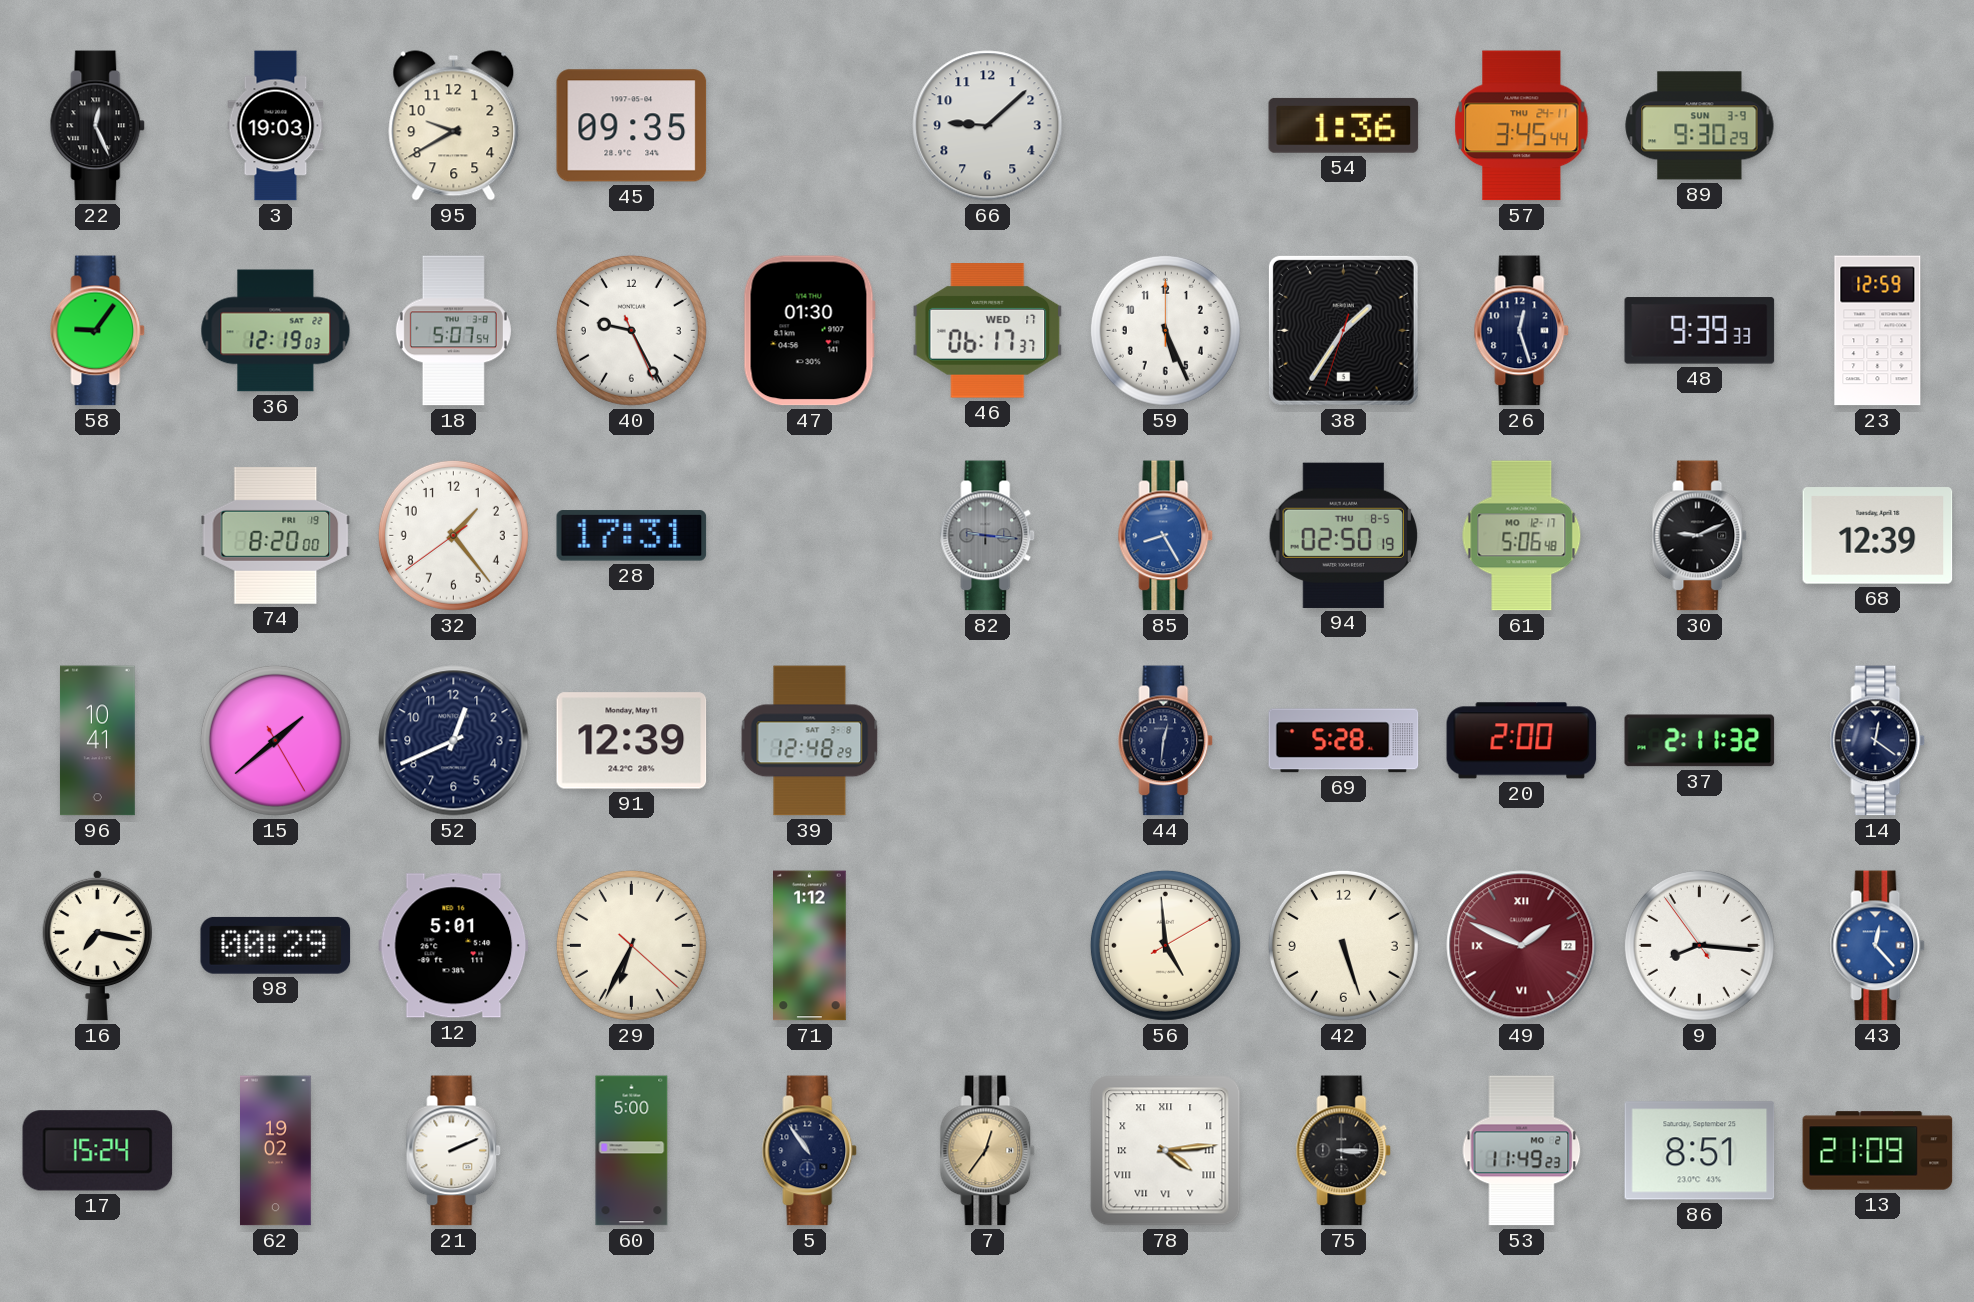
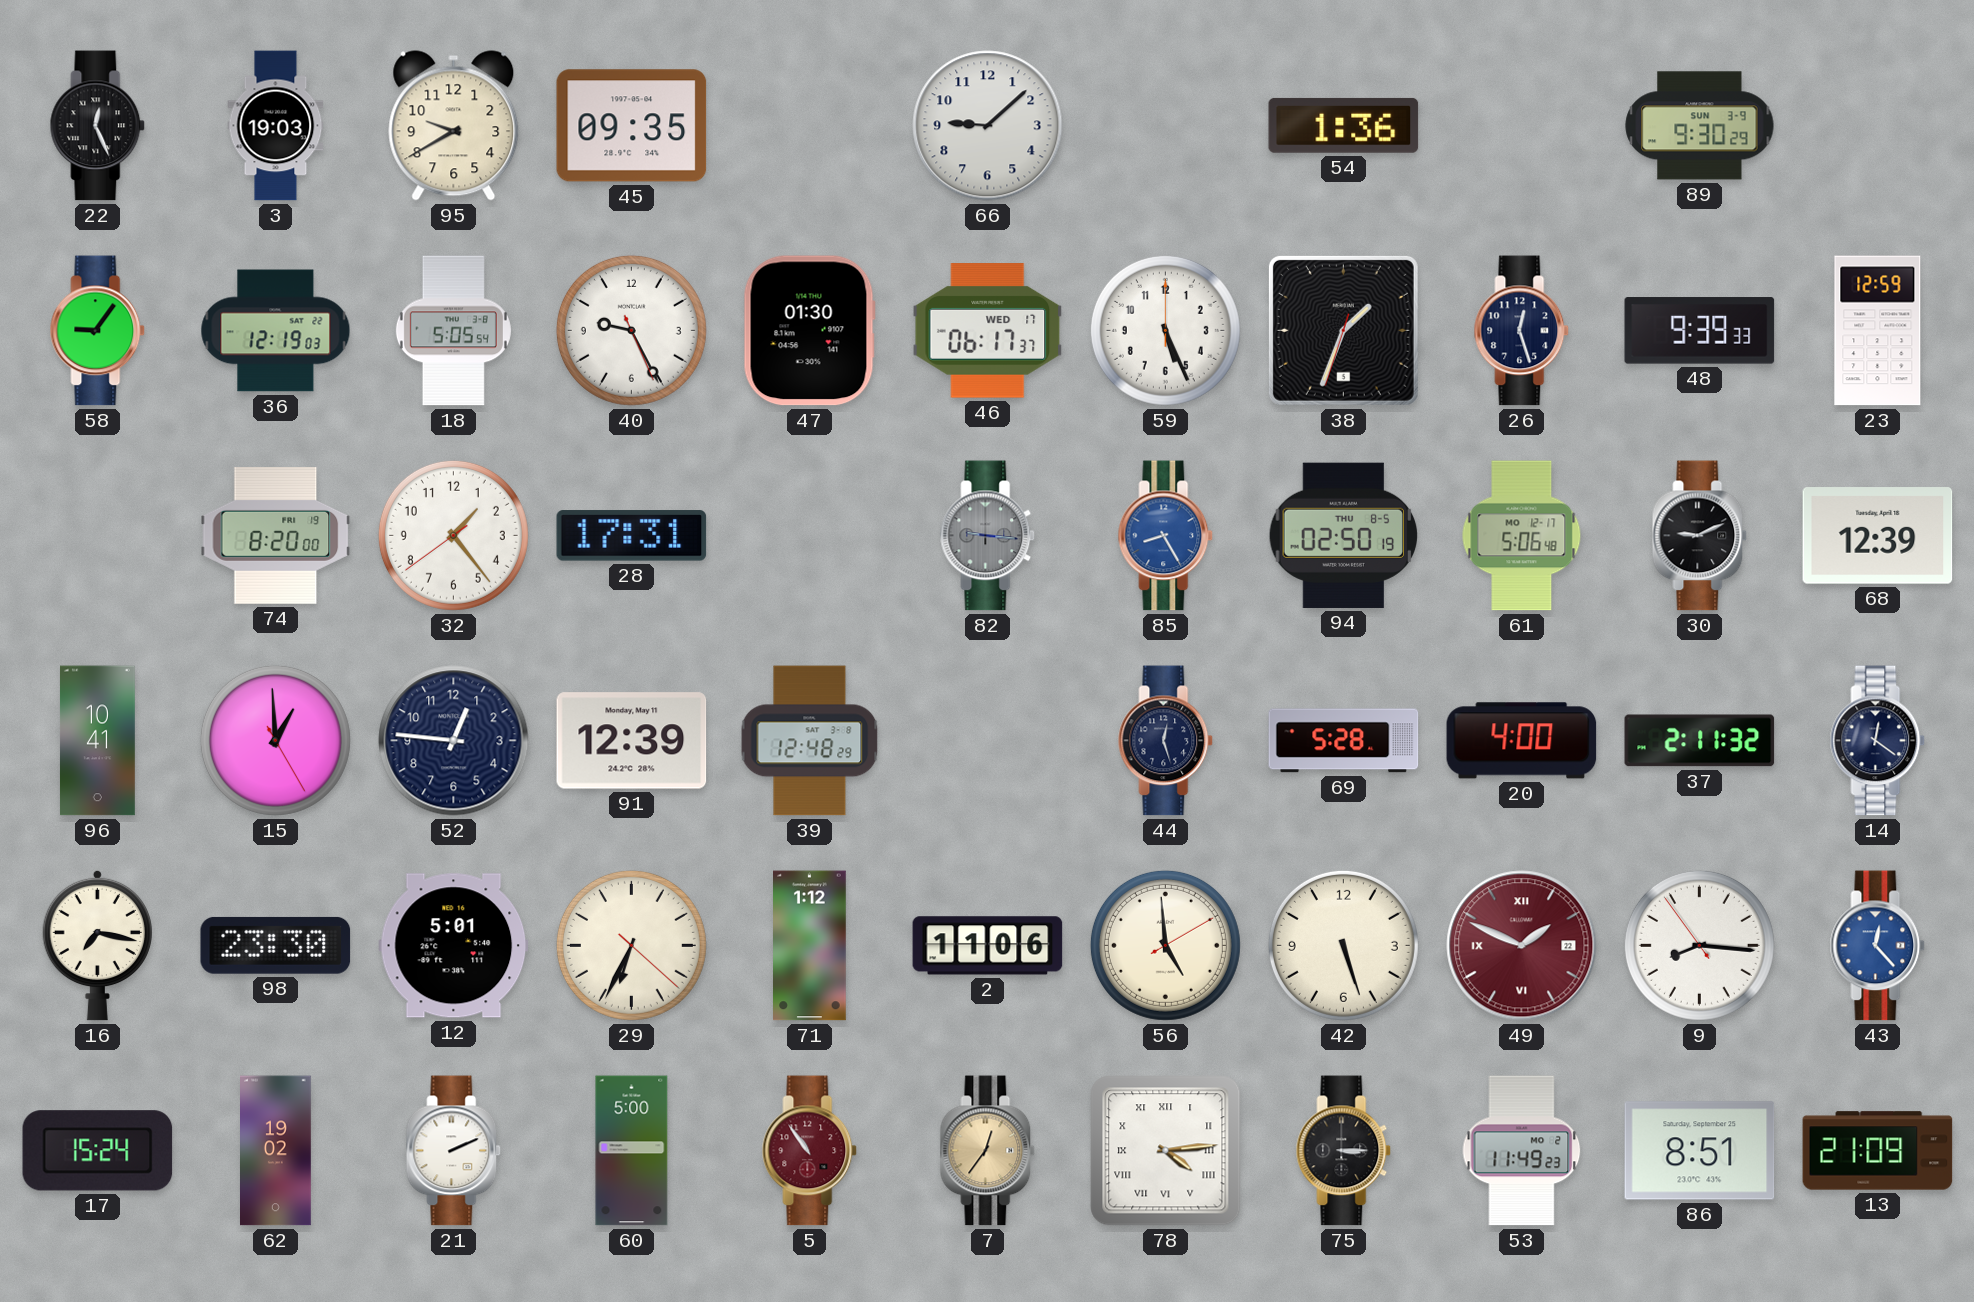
57: 3:45 -> none
18: 5:07 -> 5:05
38: 1:35 -> 1:33
15: 1:38 -> 12:59
52: 12:41 -> 12:46
44: 12:31 -> 12:27
20: 2:00 -> 4:00
98: 00:29 -> 23:30
2: none -> 11:06
5 dial: navy -> burgundy
